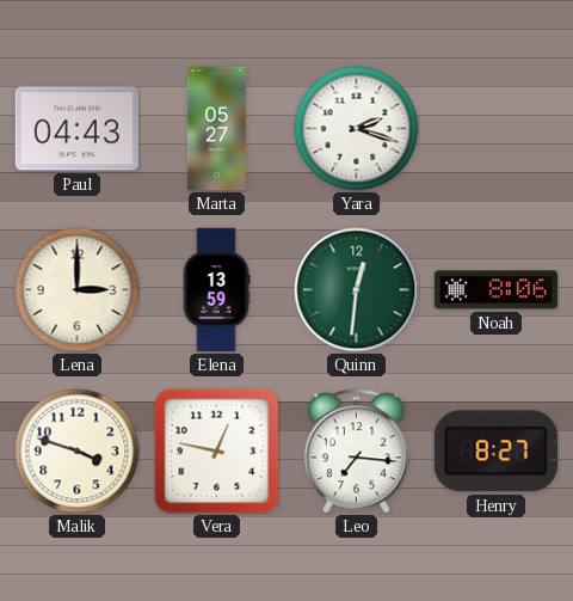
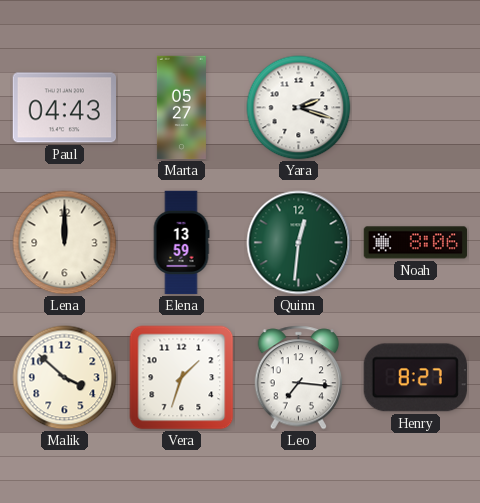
Lena: 3:00 -> 12:00
Malik: 3:48 -> 3:52
Vera: 12:47 -> 1:33
